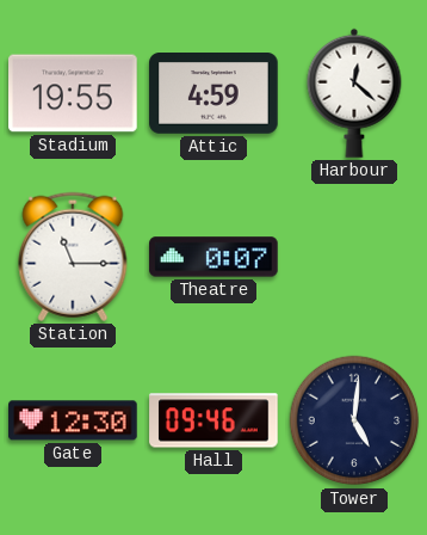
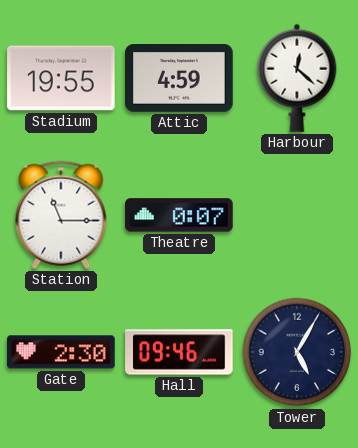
Gate: 12:30 -> 2:30
Tower: 5:01 -> 5:05
